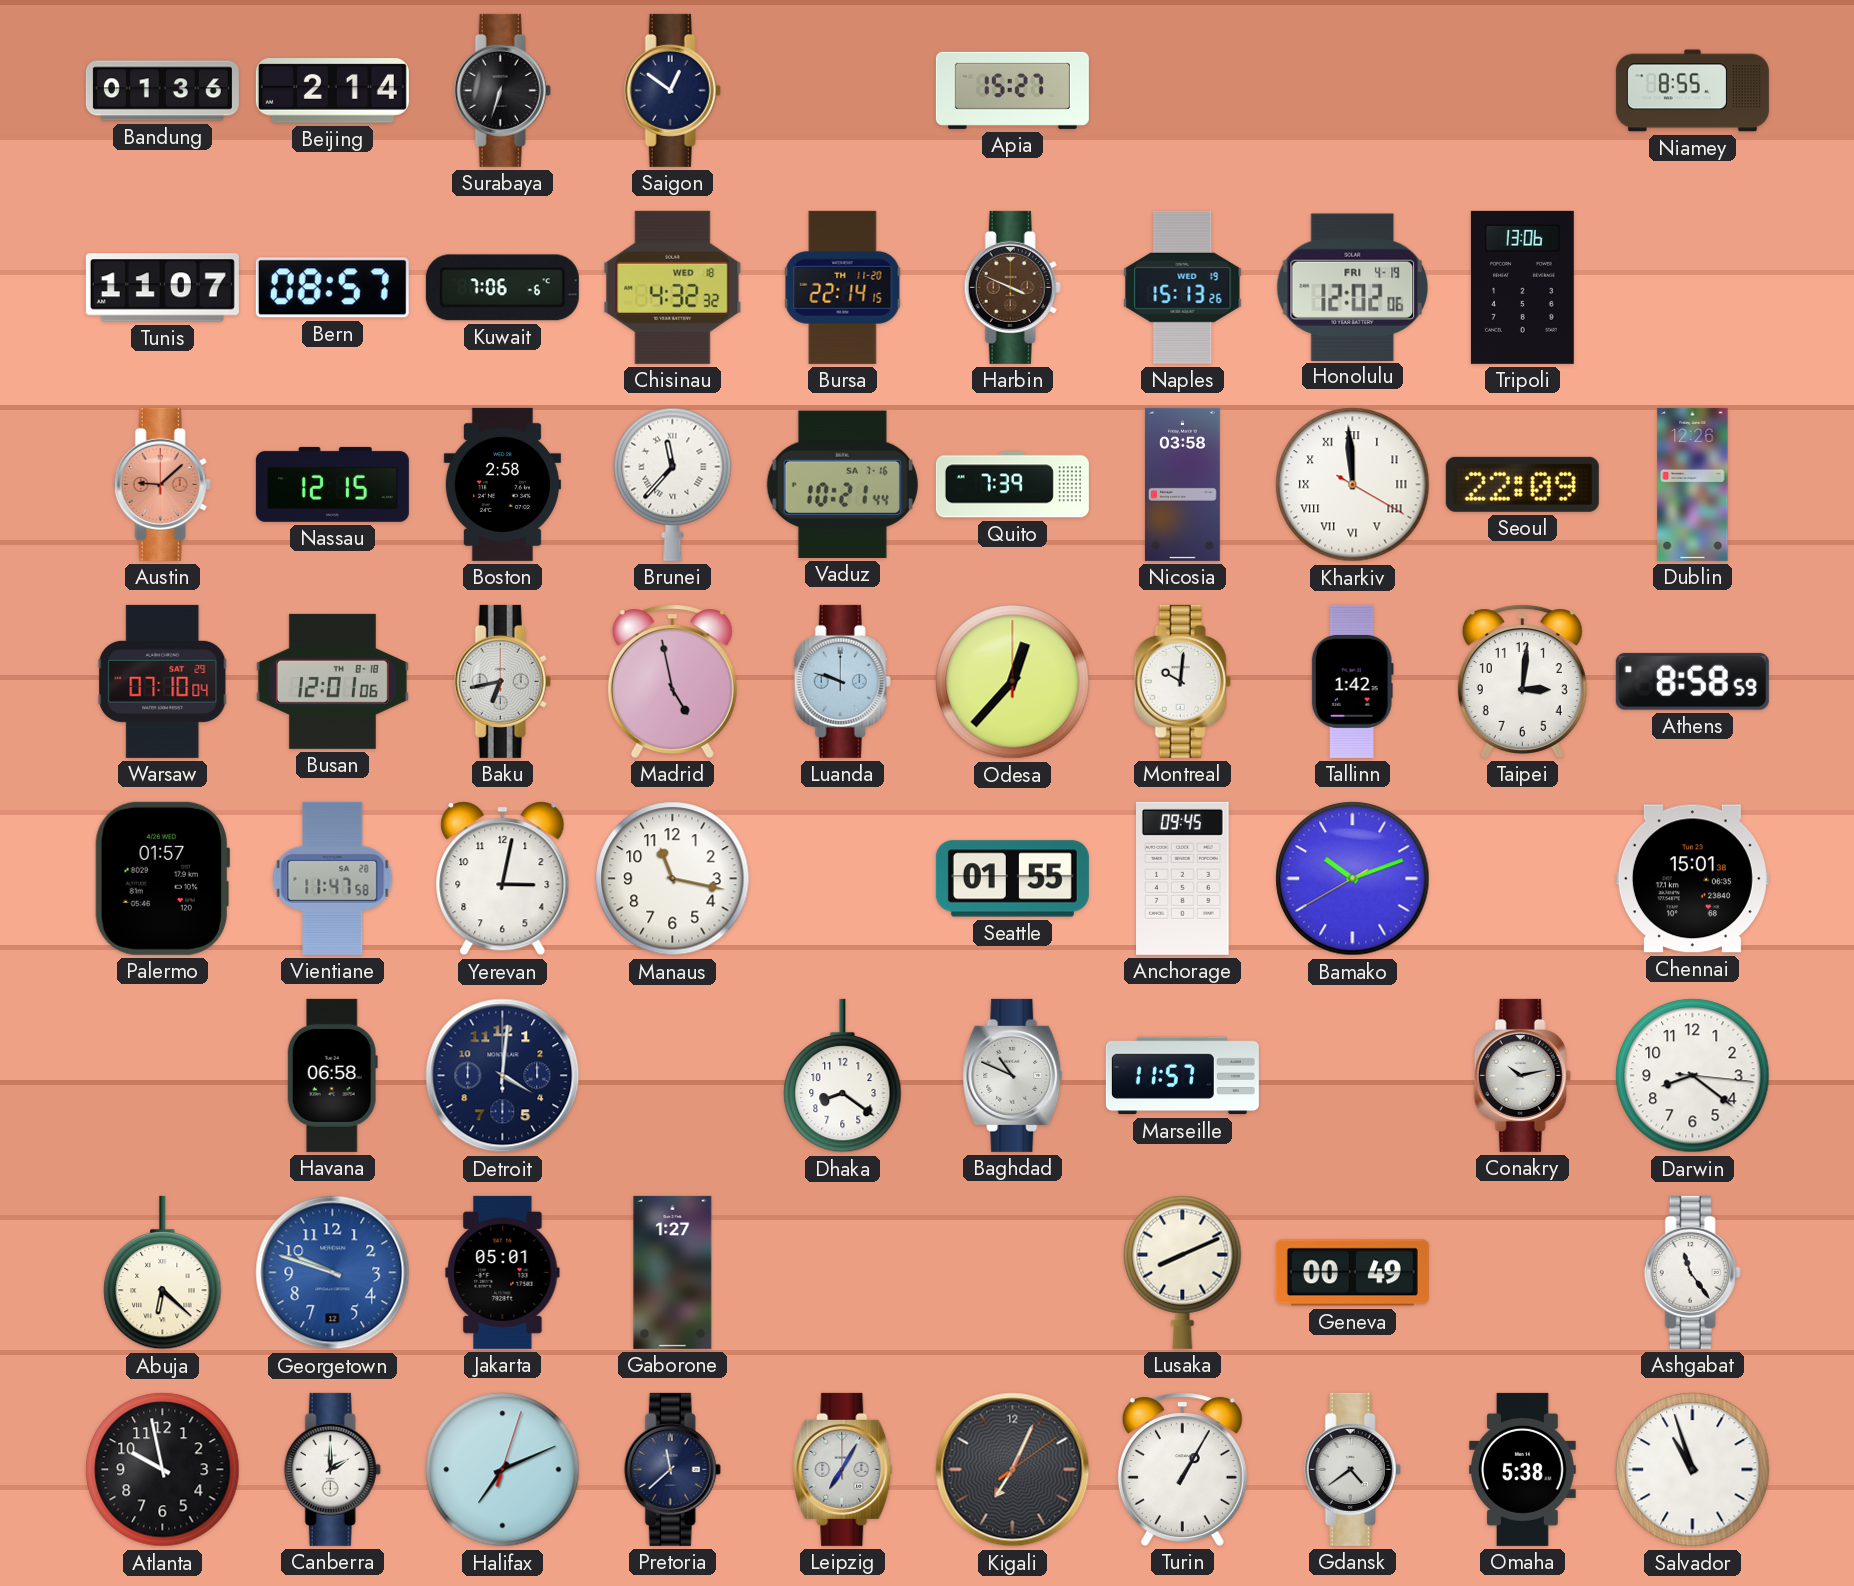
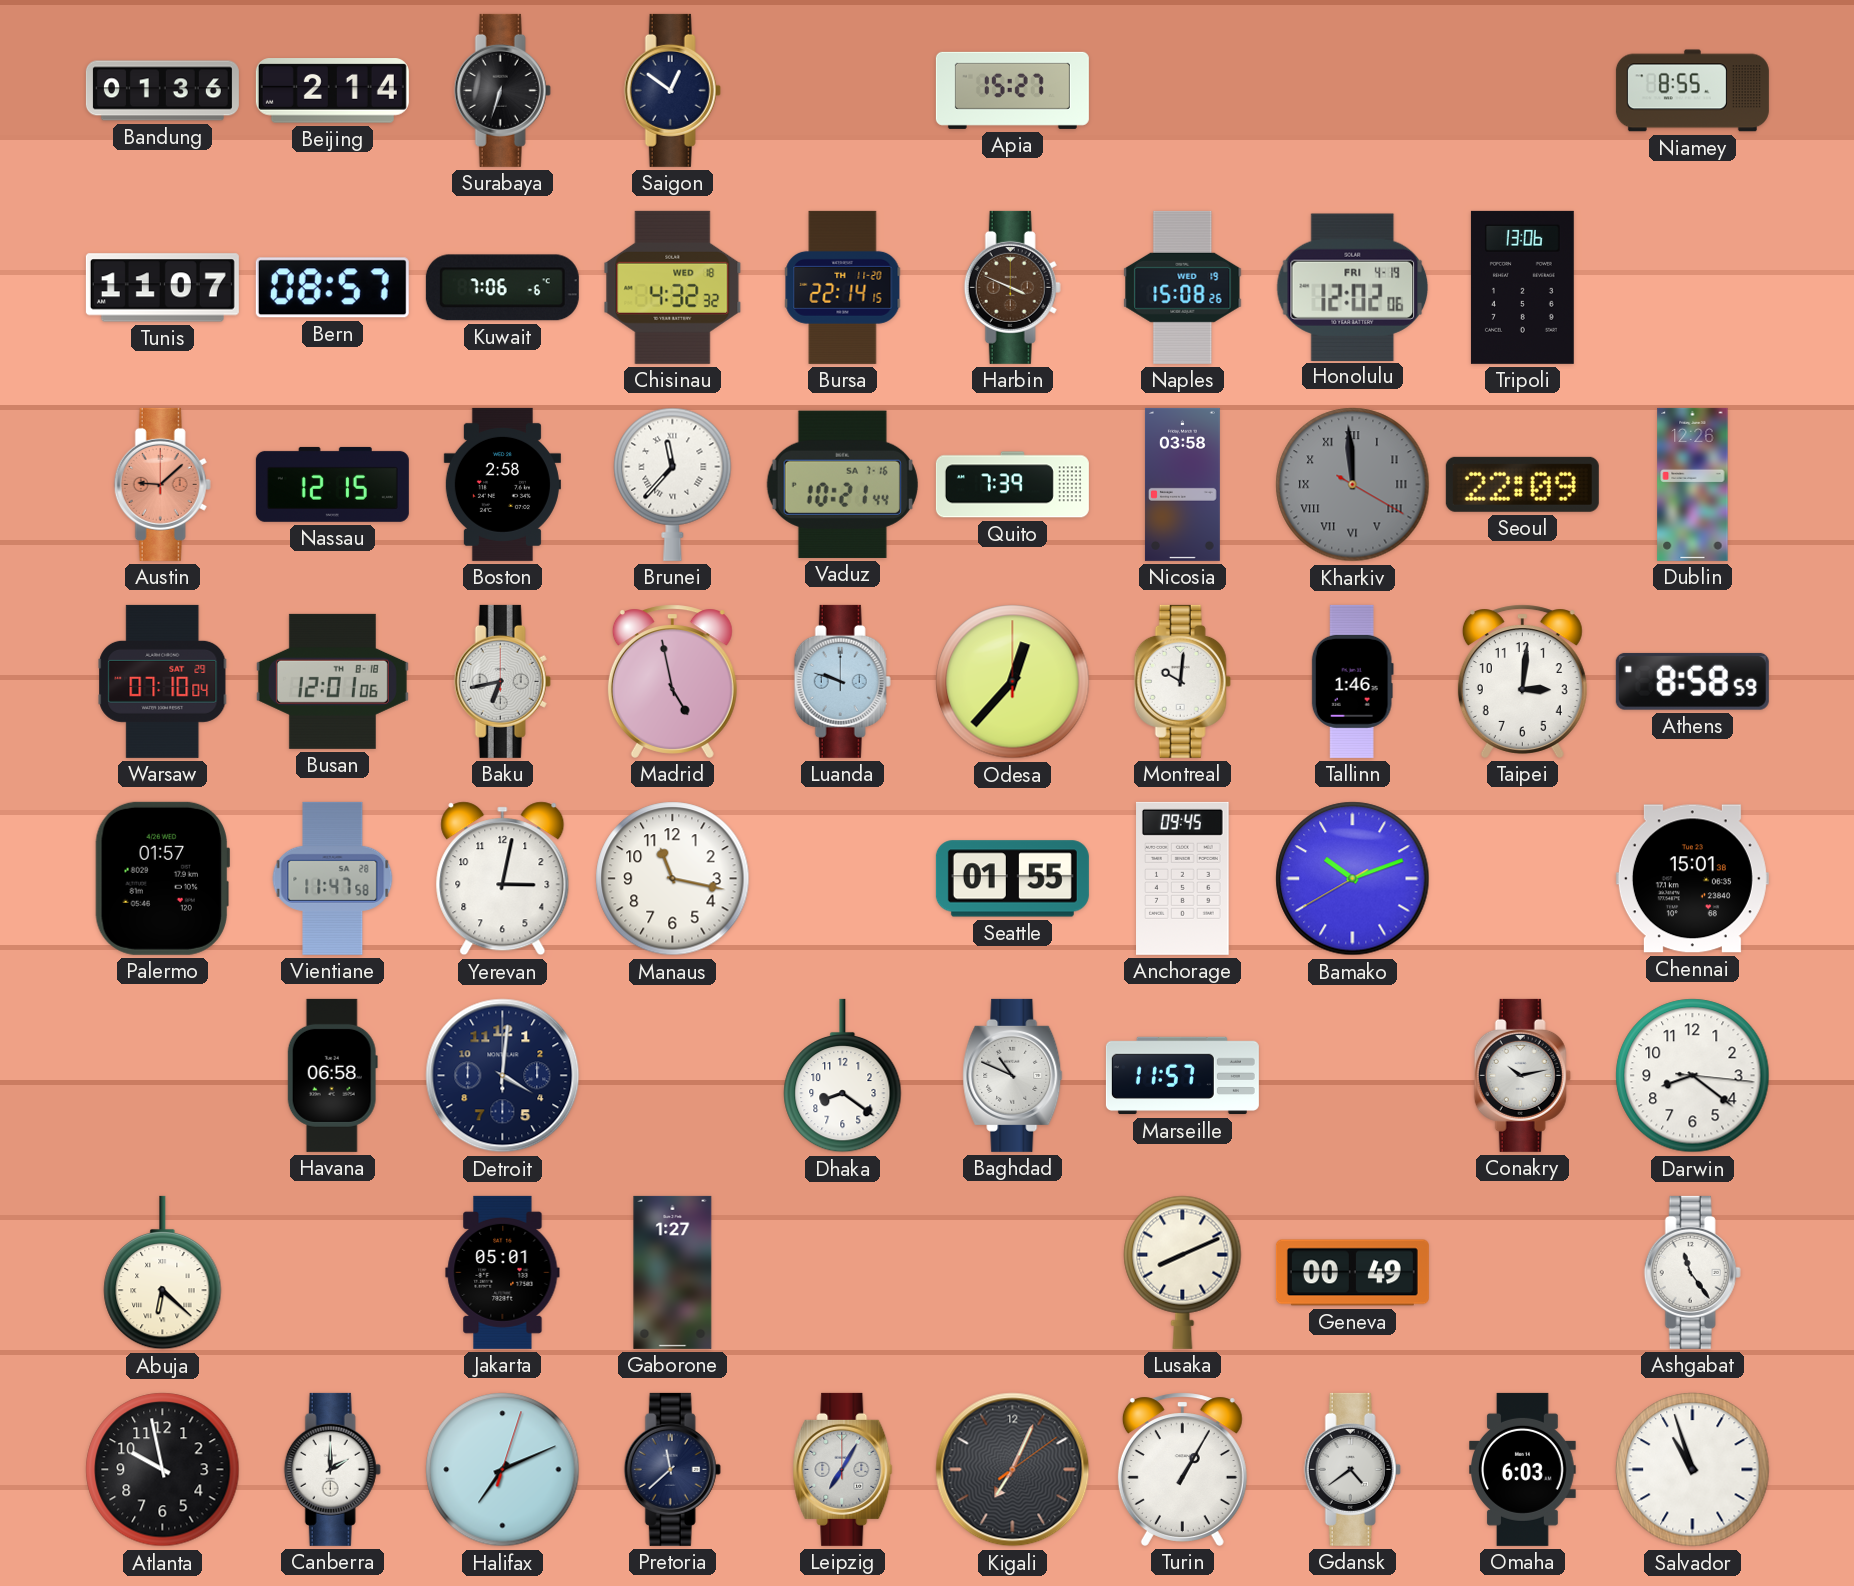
Naples: 15:13 -> 15:08
Kharkiv dial: white -> grey
Tallinn: 1:42 -> 1:46
Georgetown: 9:48 -> none
Omaha: 5:38 -> 6:03
